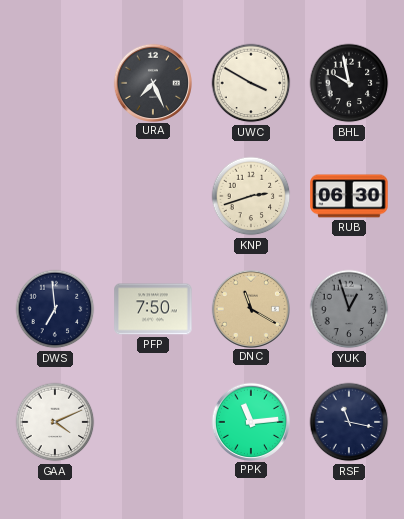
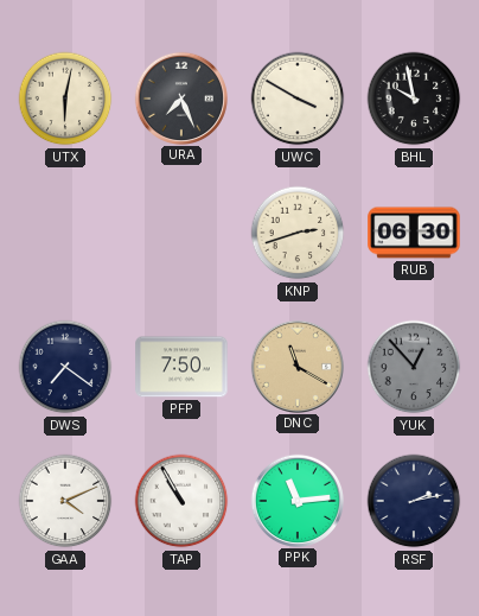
UTX: none -> 6:02
DWS: 6:59 -> 7:21
YUK: 12:57 -> 12:53
TAP: none -> 10:55
RSF: 11:17 -> 2:13
